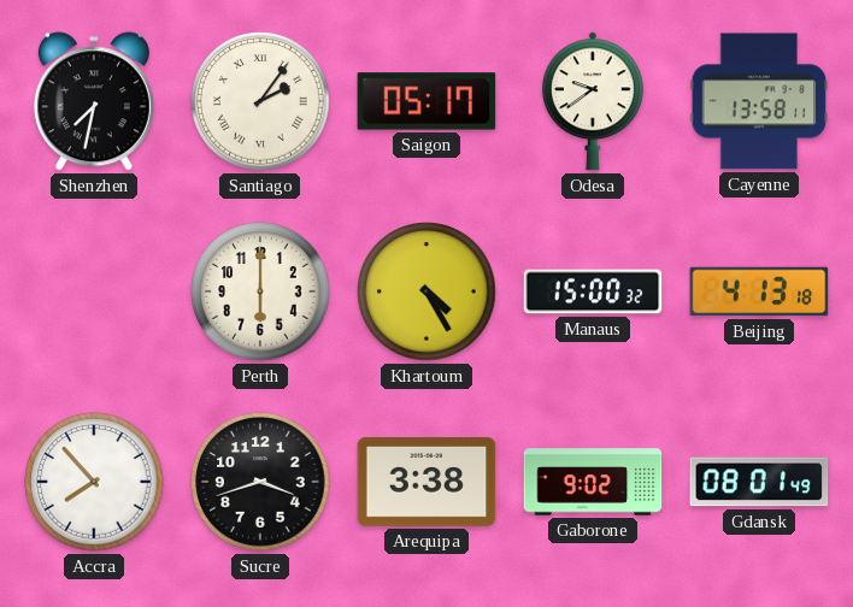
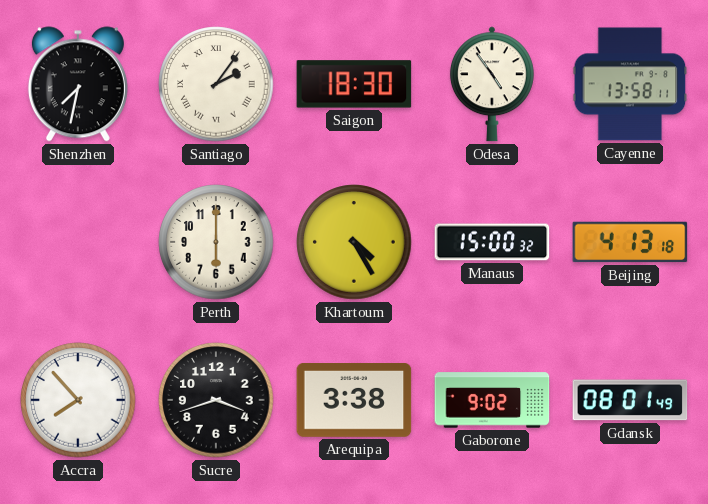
Saigon: 05:17 -> 18:30
Odesa: 9:39 -> 4:54
